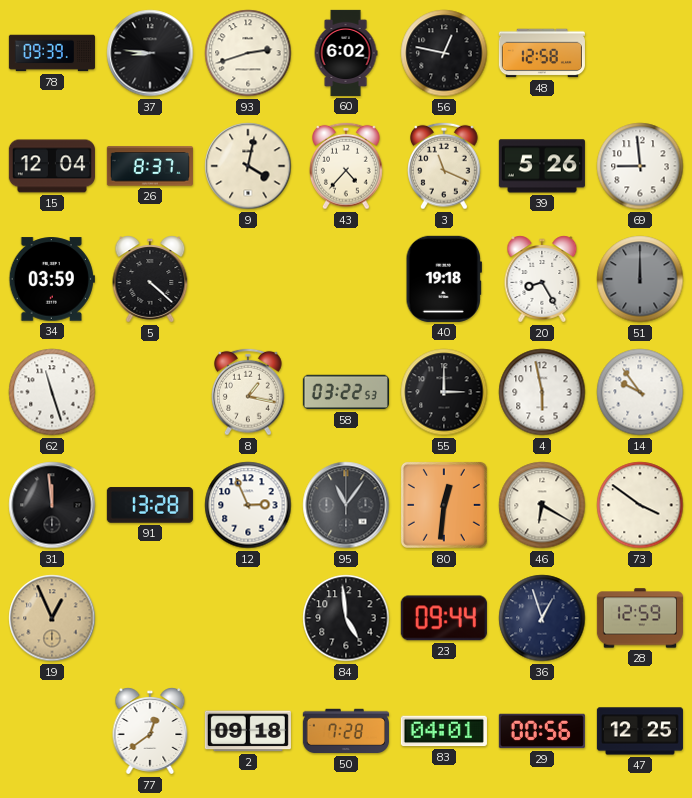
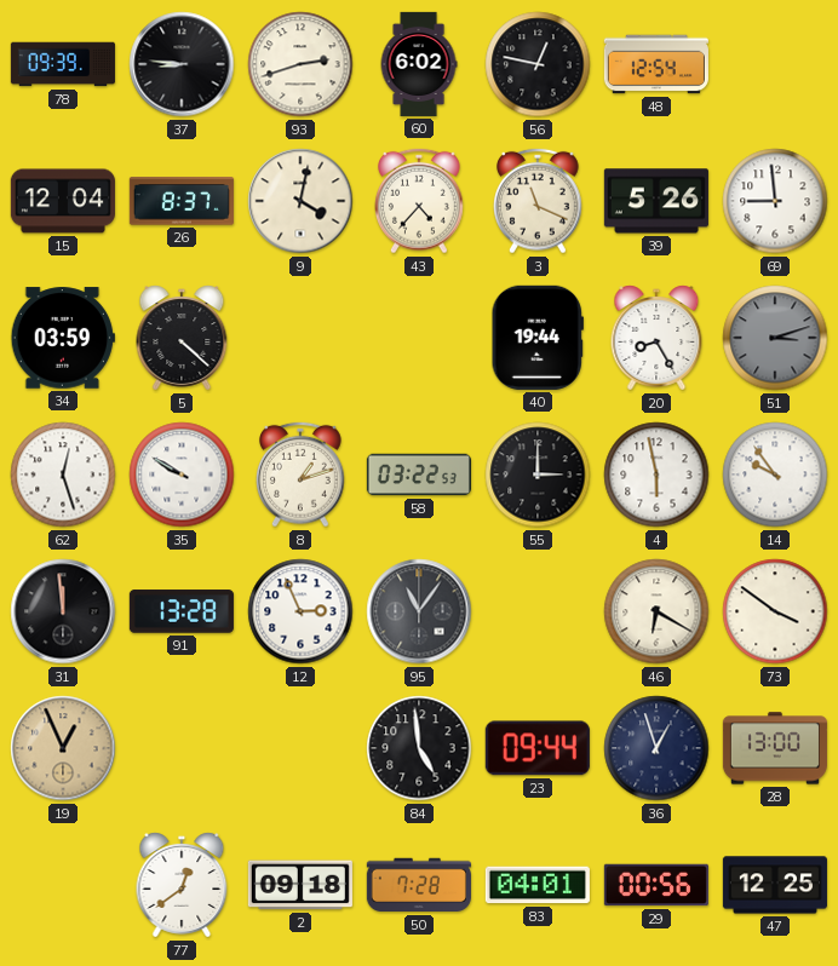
48: 12:58 -> 12:54
40: 19:18 -> 19:44
51: 12:00 -> 3:12
62: 11:27 -> 12:27
35: none -> 9:50
8: 1:17 -> 1:12
80: 12:31 -> none
28: 12:59 -> 13:00
